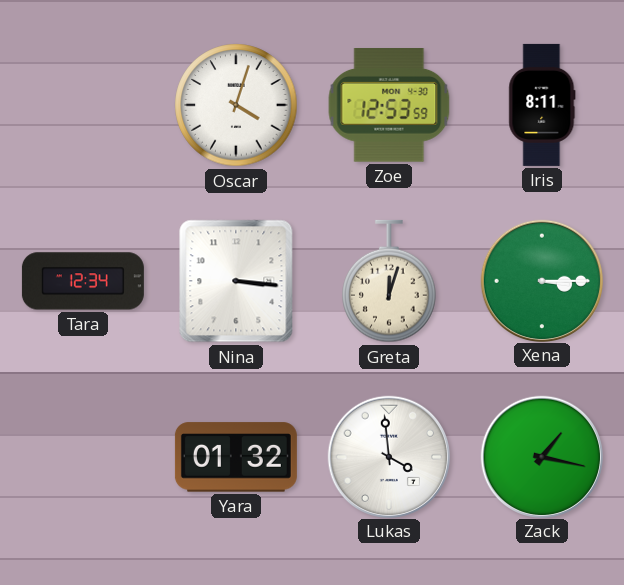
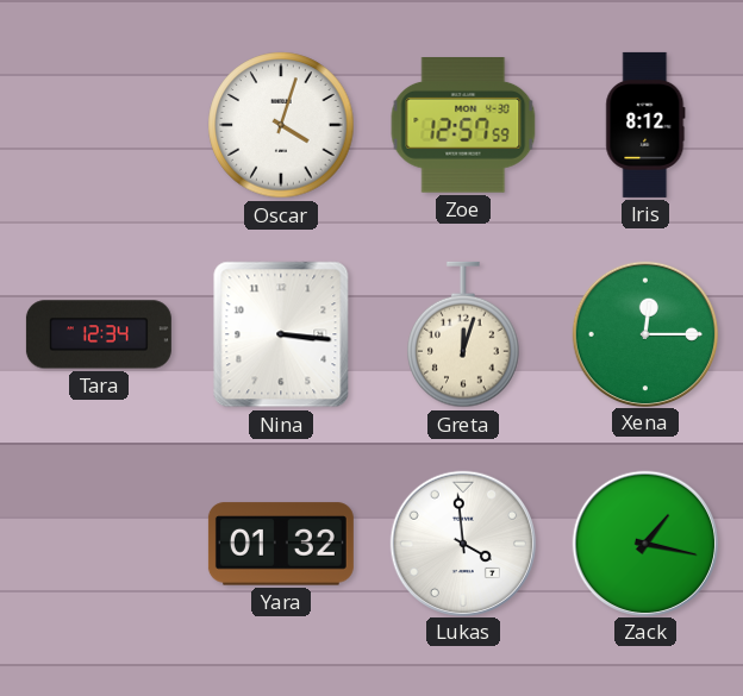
Zoe: 12:53 -> 12:57
Iris: 8:11 -> 8:12
Xena: 3:15 -> 12:15
